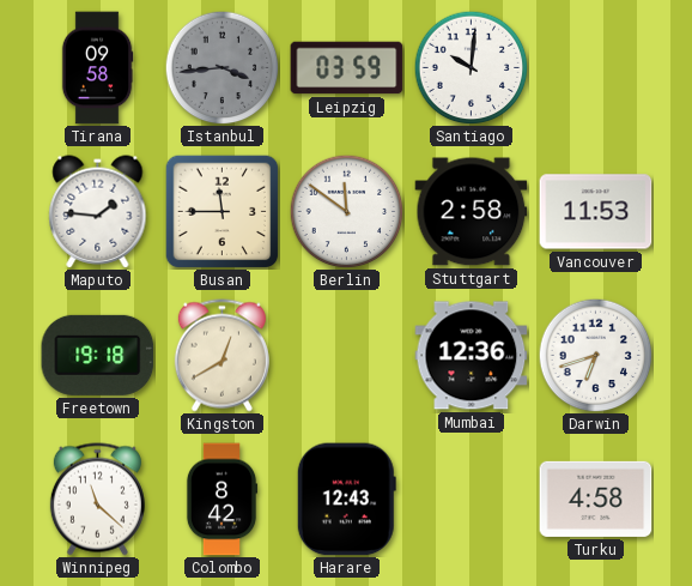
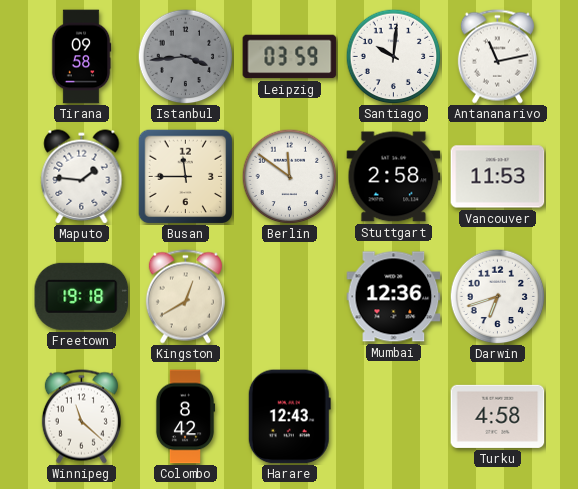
Antananarivo: none -> 11:13
